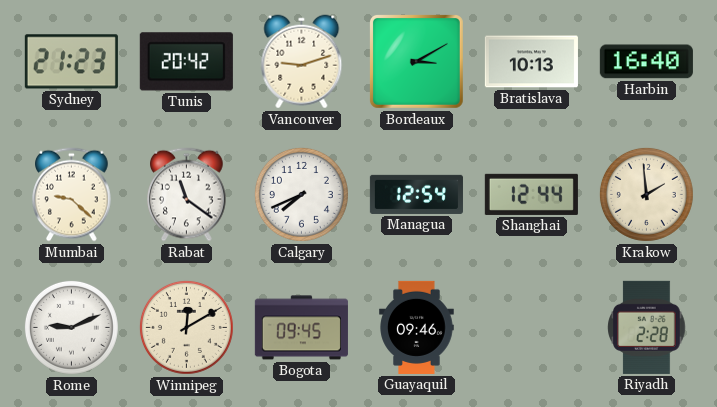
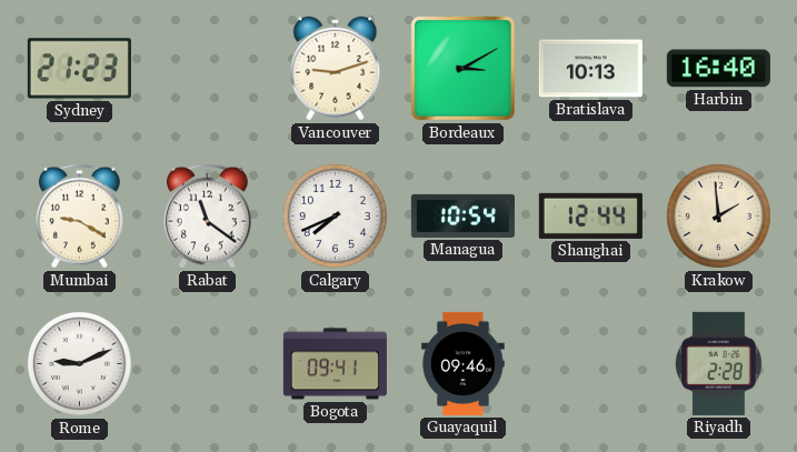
Tunis: 20:42 -> none
Mumbai: 9:22 -> 9:20
Managua: 12:54 -> 10:54
Winnipeg: 12:10 -> none
Bogota: 09:45 -> 09:41
